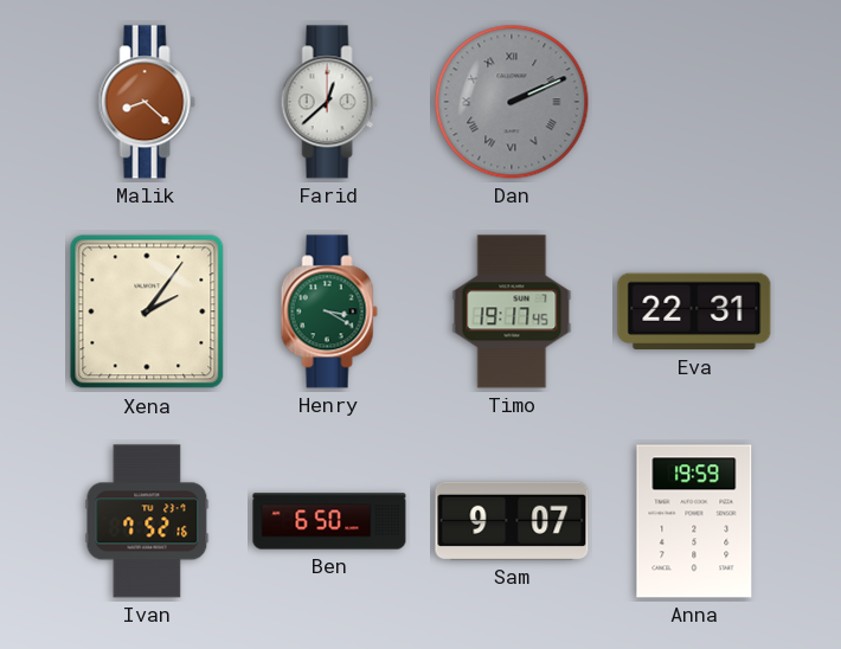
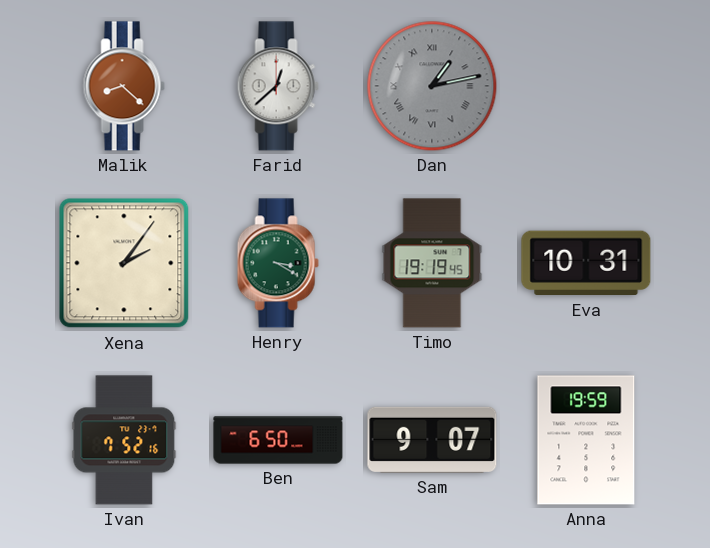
Dan: 2:11 -> 1:13
Timo: 19:17 -> 19:19
Eva: 22:31 -> 10:31
